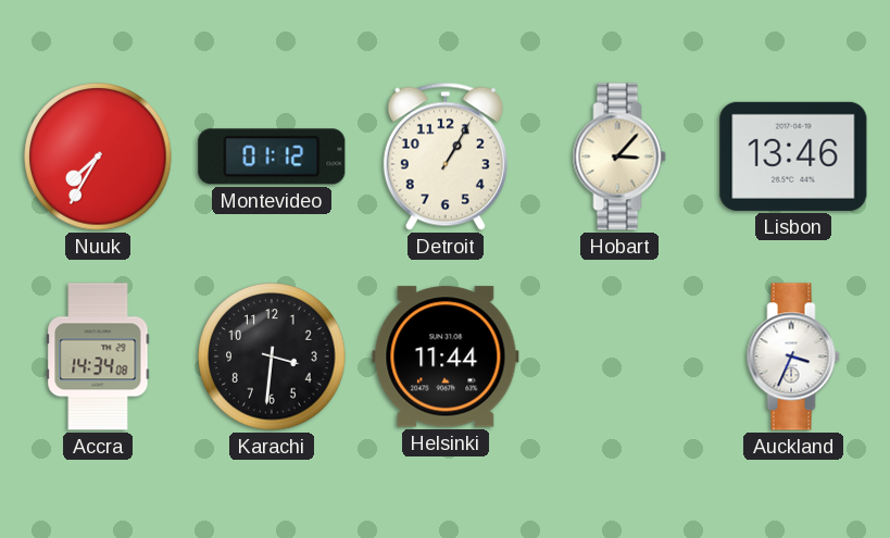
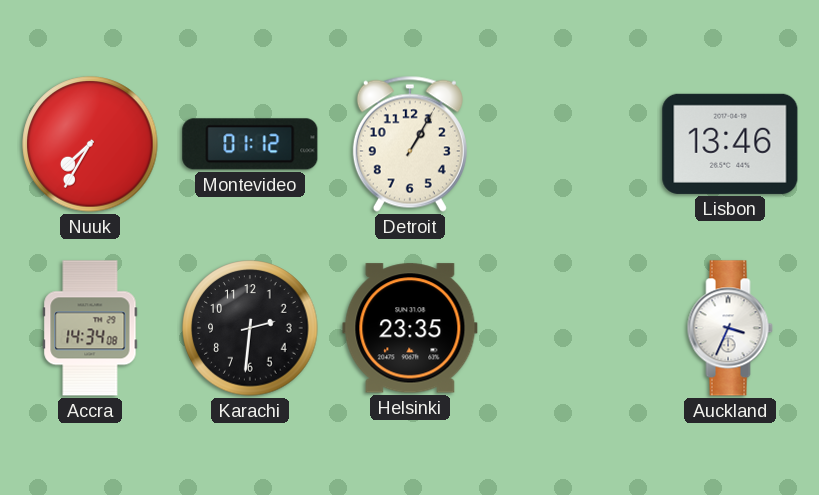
Hobart: 3:07 -> none
Karachi: 3:31 -> 2:31
Helsinki: 11:44 -> 23:35
